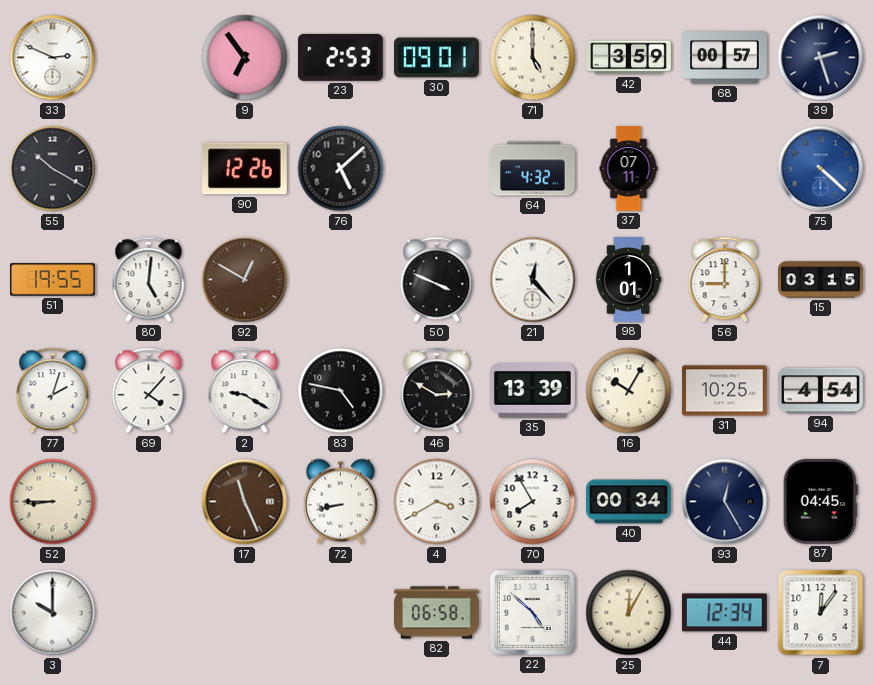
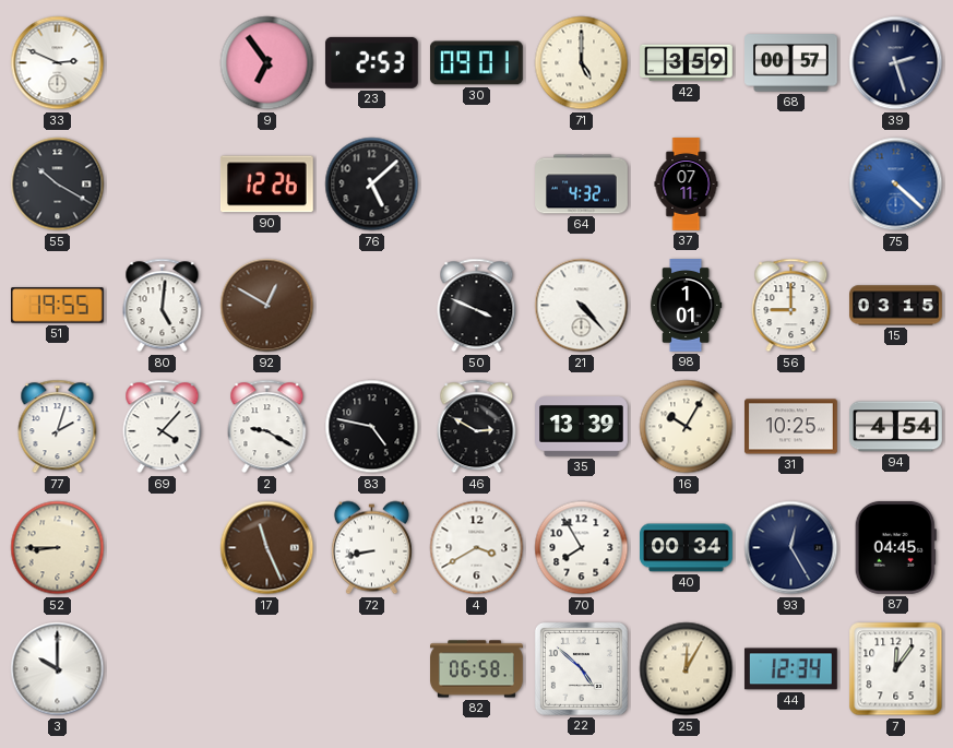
21: 12:23 -> 4:23
